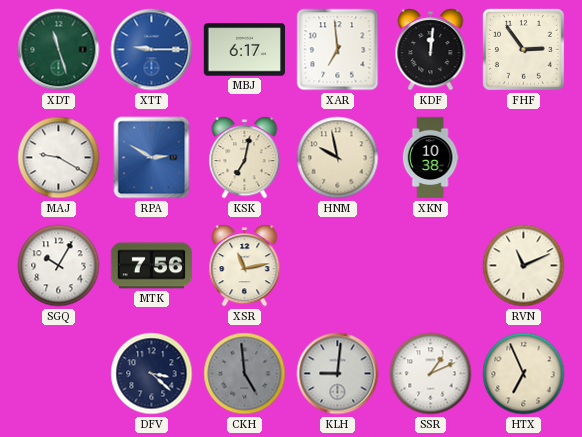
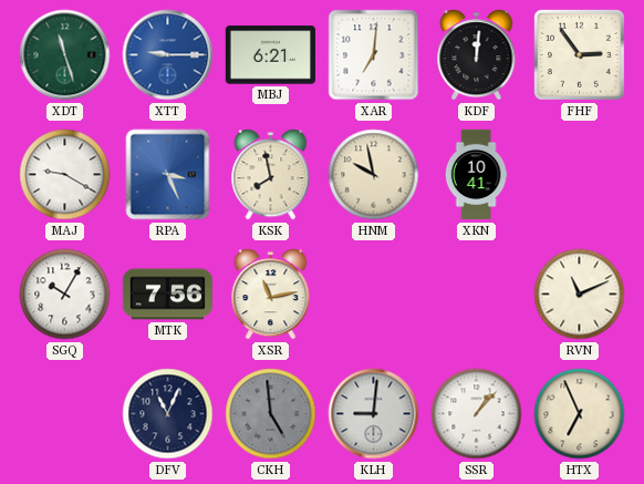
MBJ: 6:17 -> 6:21
XAR: 6:59 -> 7:01
RPA: 2:50 -> 3:26
KSK: 7:02 -> 7:58
XKN: 10:38 -> 10:41
DFV: 3:22 -> 11:04
SSR: 1:11 -> 1:07
